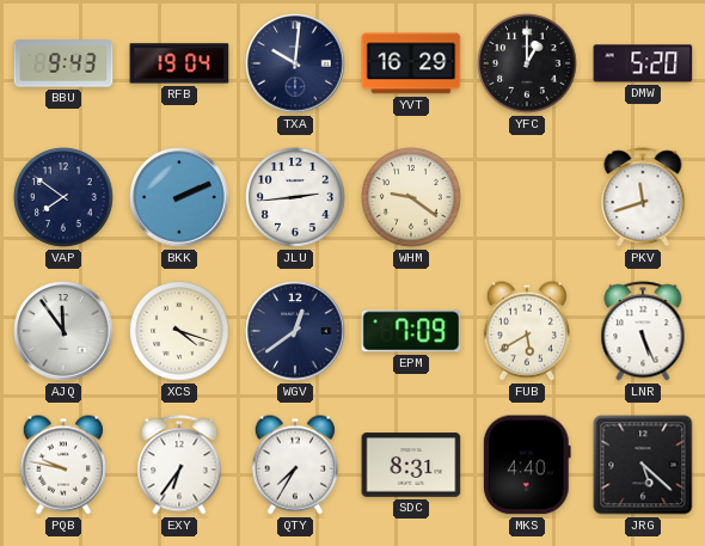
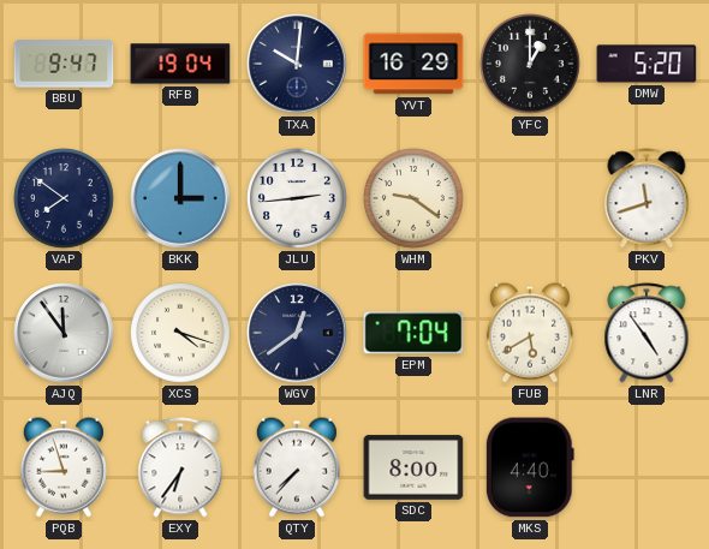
BBU: 9:43 -> 9:47
BKK: 2:11 -> 3:00
EPM: 7:09 -> 7:04
LNR: 5:26 -> 4:54
PQB: 9:47 -> 8:57
QTY: 7:35 -> 7:37
SDC: 8:31 -> 8:00
JRG: 5:22 -> none
